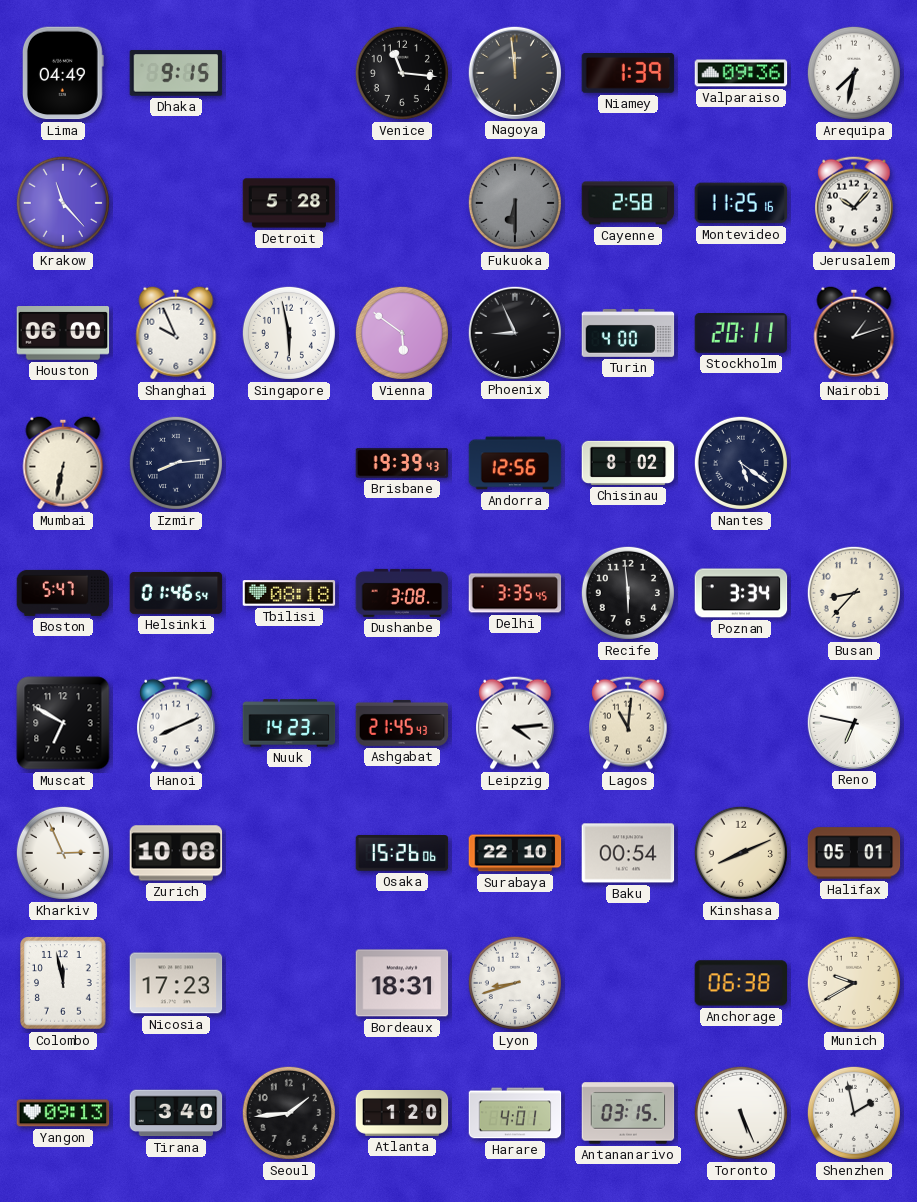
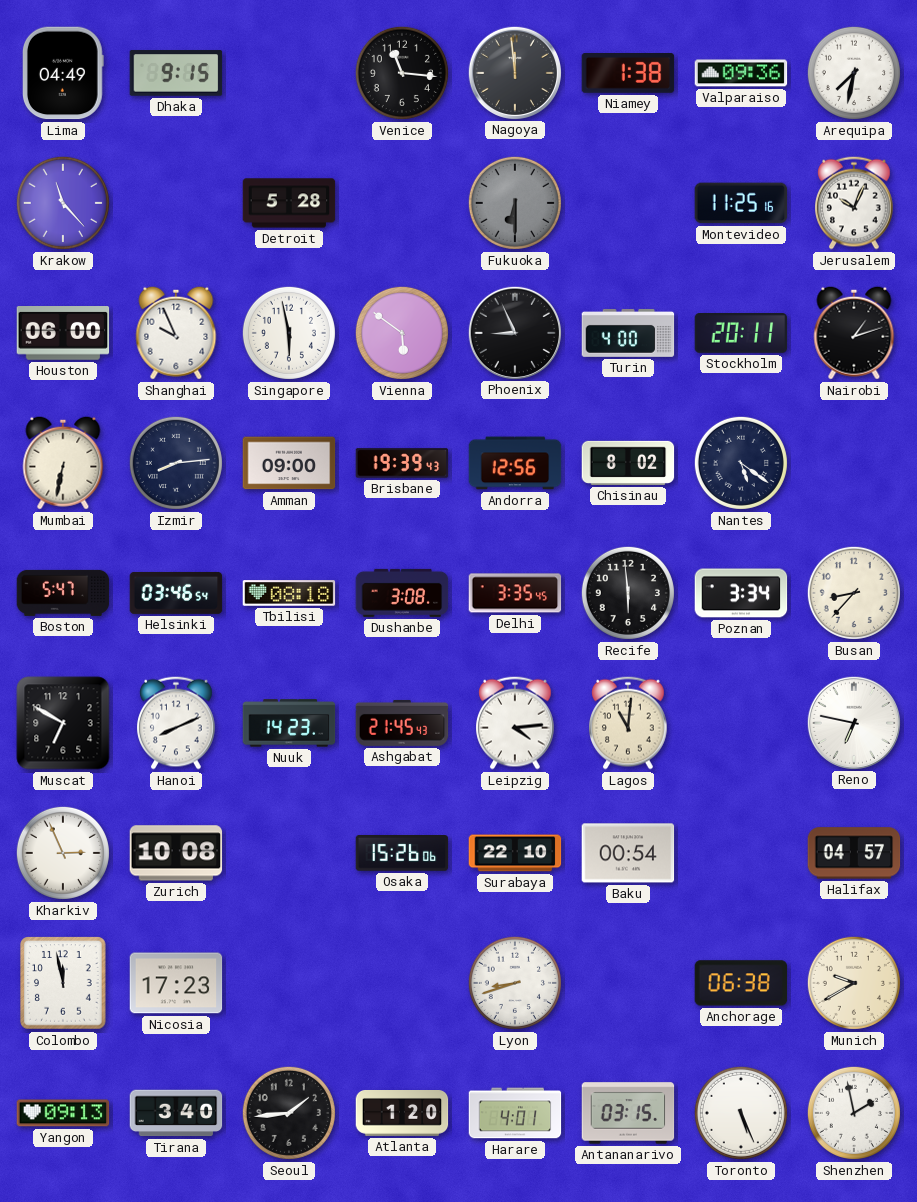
Niamey: 1:39 -> 1:38
Cayenne: 2:58 -> none
Jerusalem: 10:07 -> 10:04
Amman: none -> 09:00
Helsinki: 01:46 -> 03:46
Kinshasa: 8:11 -> none
Halifax: 05:01 -> 04:57
Bordeaux: 18:31 -> none
